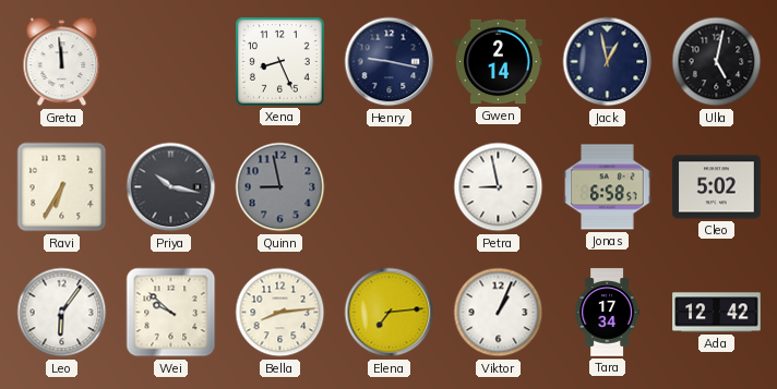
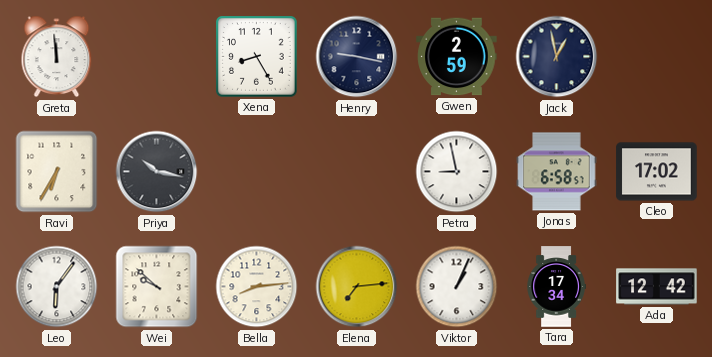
Xena: 8:26 -> 8:25
Gwen: 2:14 -> 2:59
Ulla: 5:02 -> none
Quinn: 8:58 -> none
Cleo: 5:02 -> 17:02
